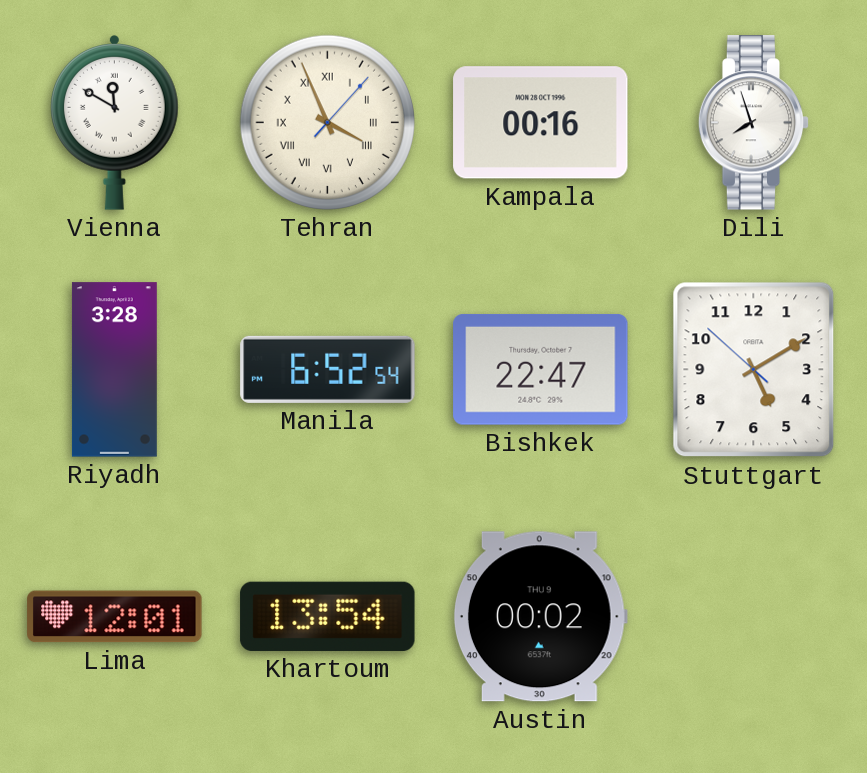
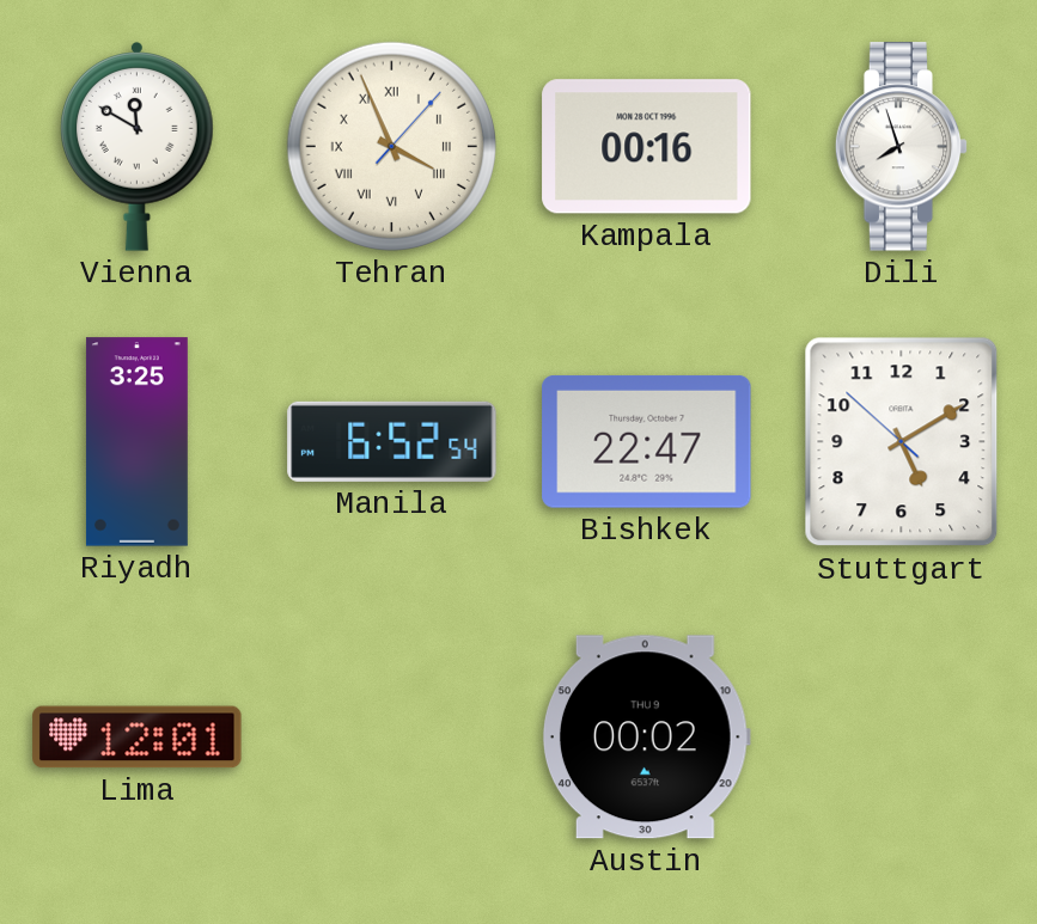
Riyadh: 3:28 -> 3:25
Khartoum: 13:54 -> none
